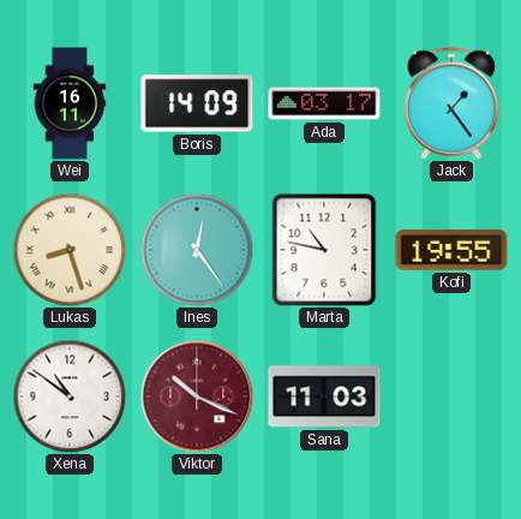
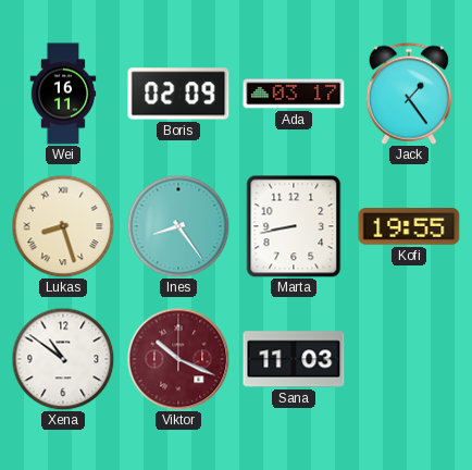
Boris: 14:09 -> 02:09
Ines: 12:24 -> 8:24
Marta: 10:47 -> 8:43
